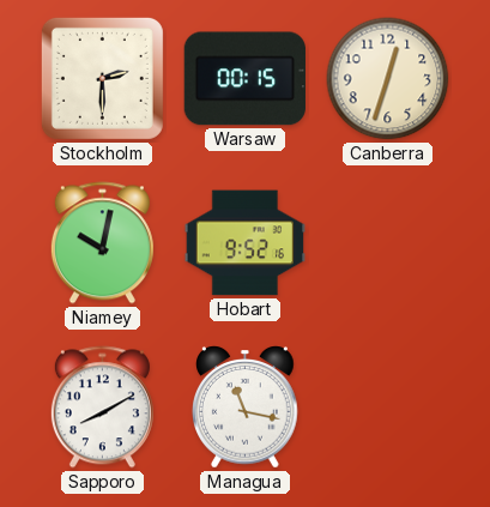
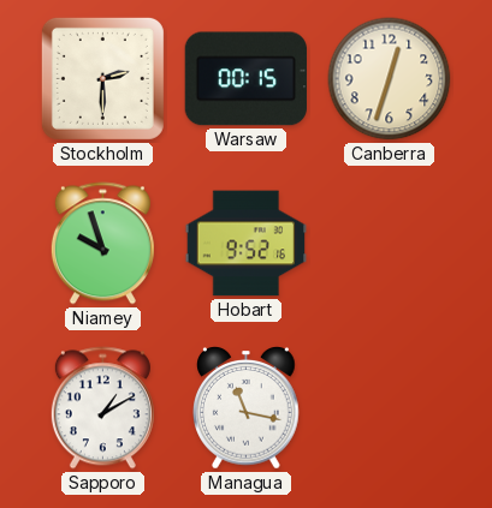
Niamey: 10:02 -> 9:57
Sapporo: 8:10 -> 1:10
